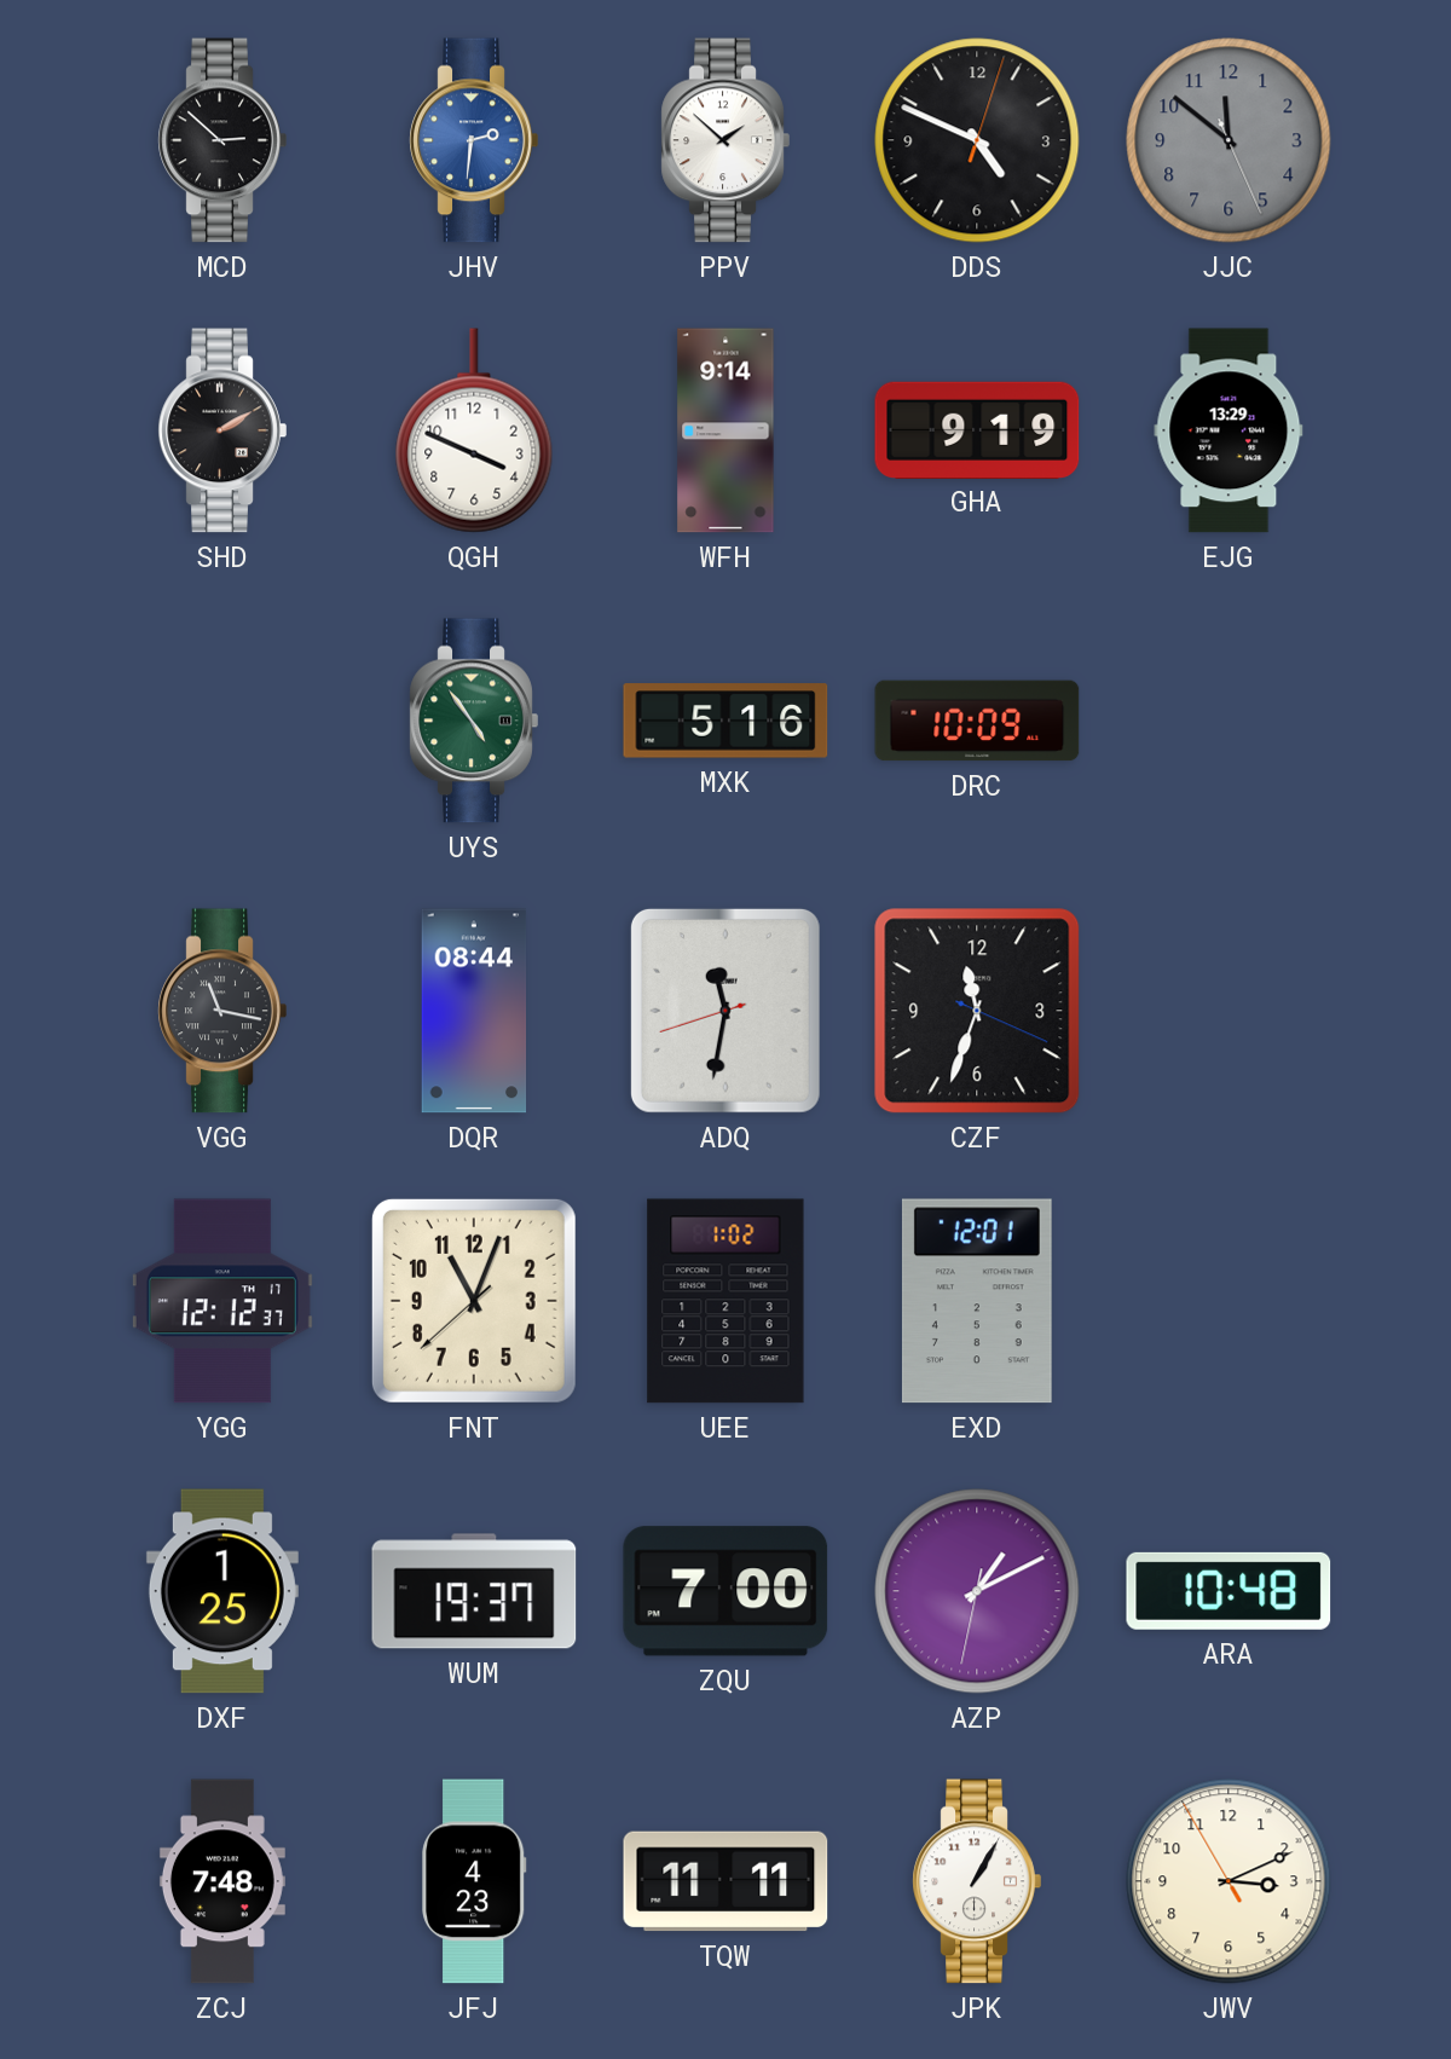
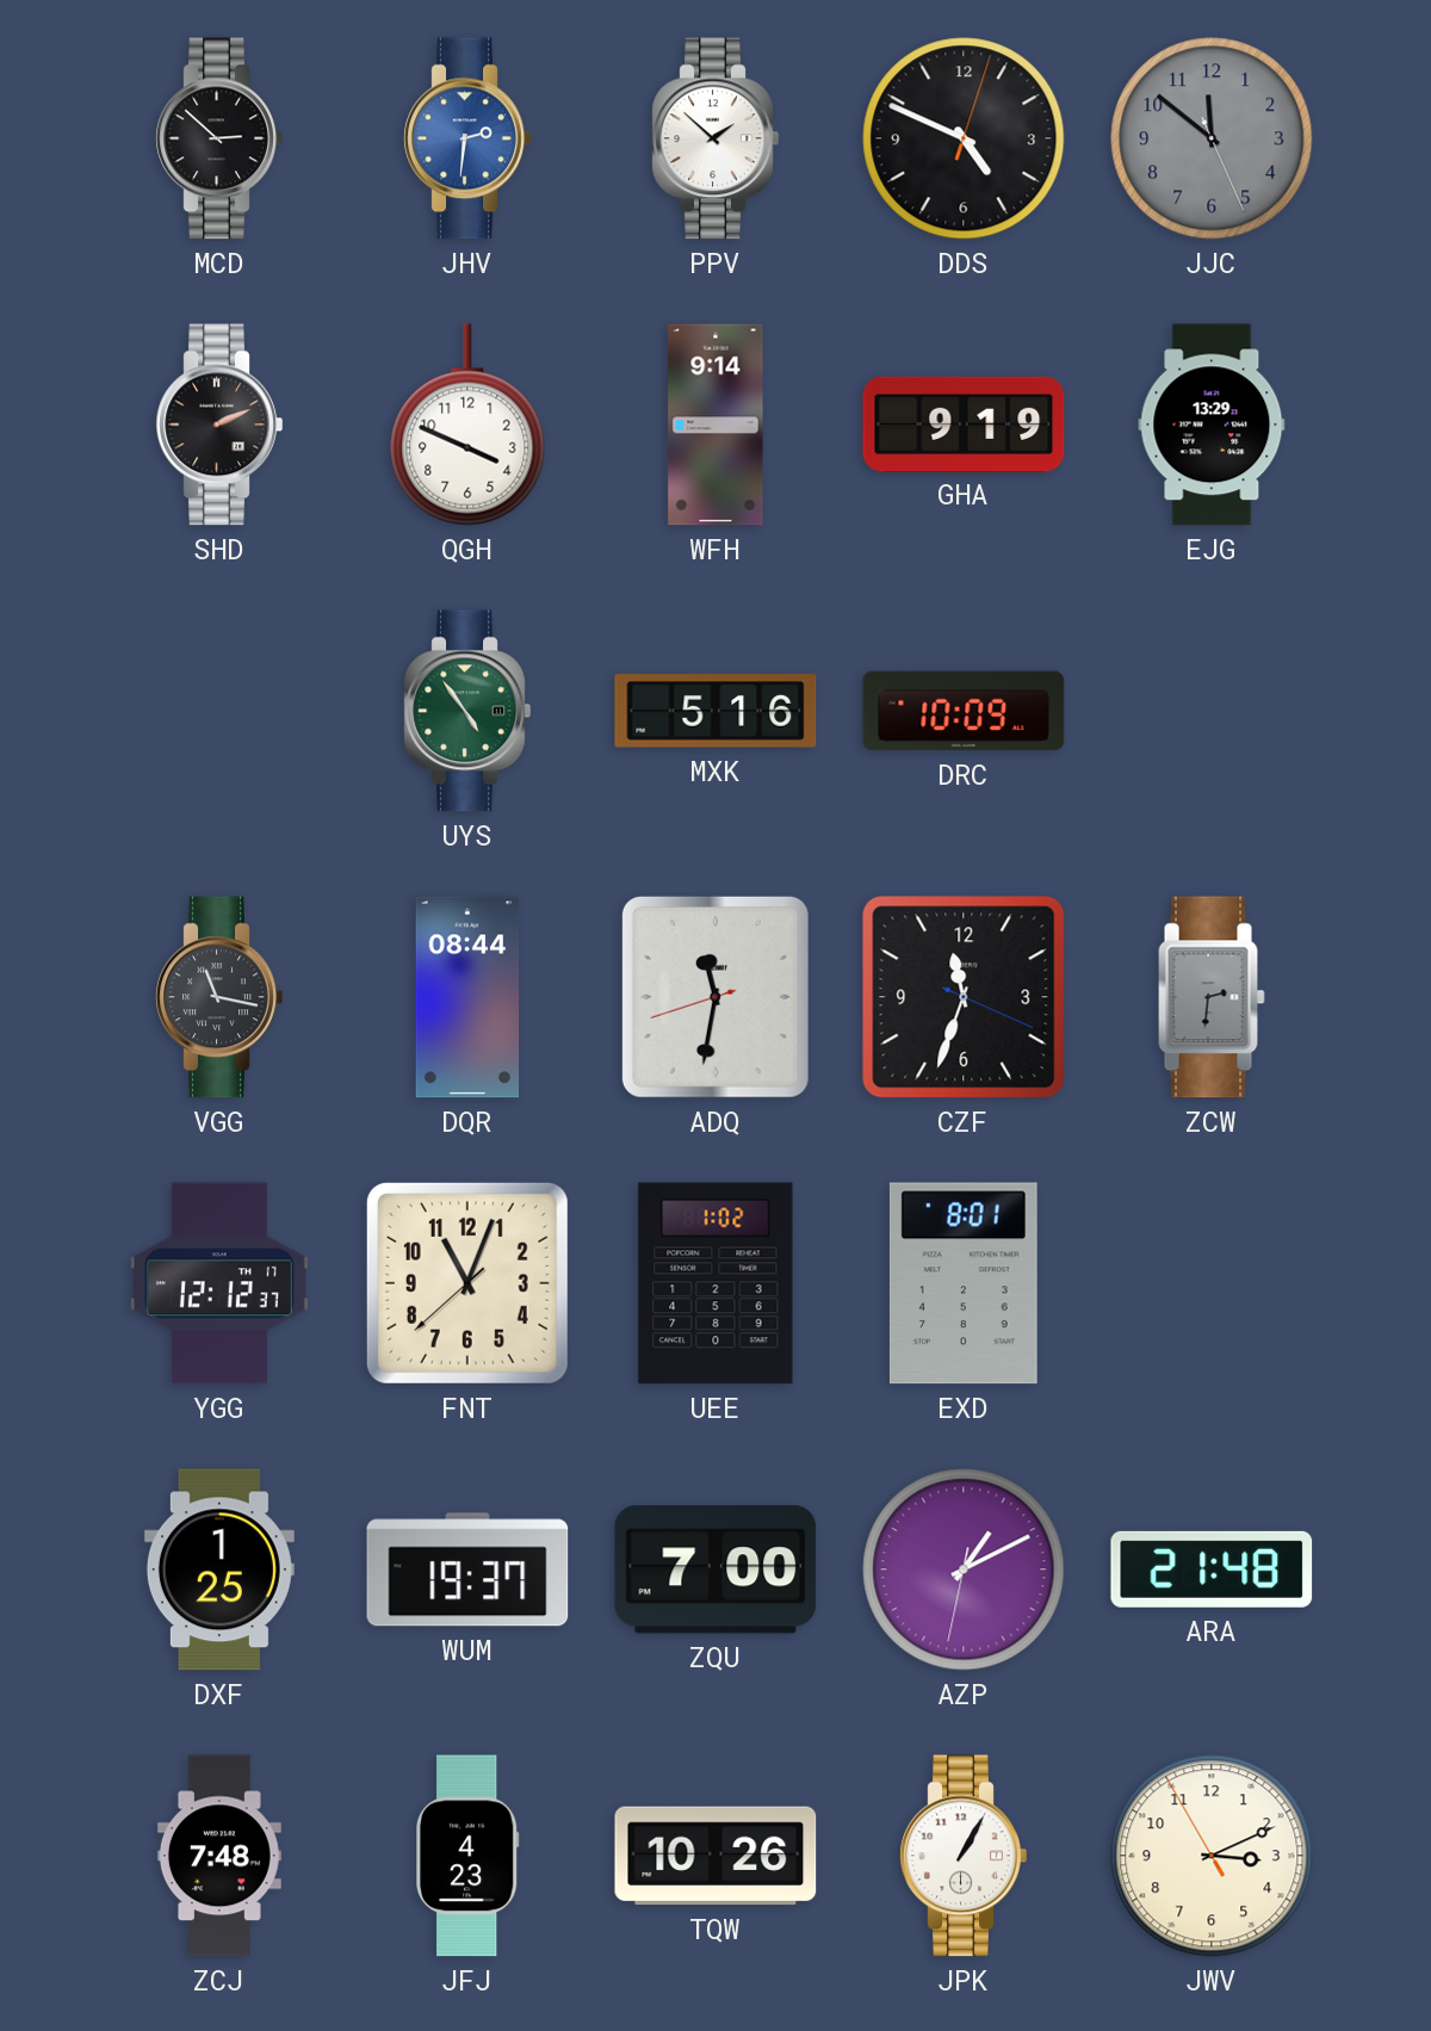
SHD: 2:10 -> 2:11
ZCW: none -> 2:31
EXD: 12:01 -> 8:01
ARA: 10:48 -> 21:48
TQW: 11:11 -> 10:26
